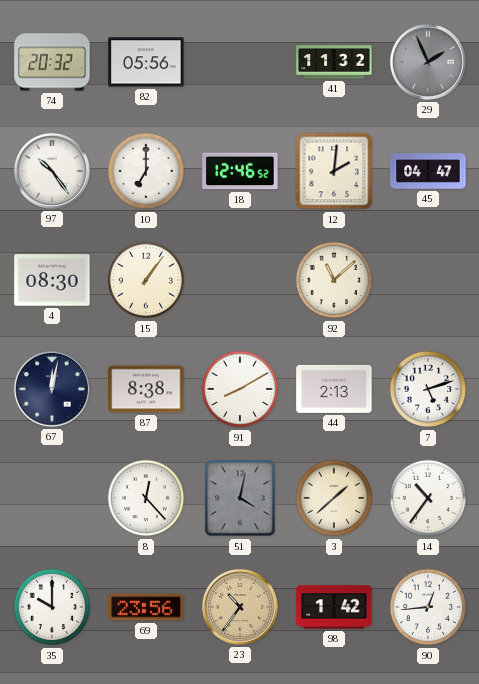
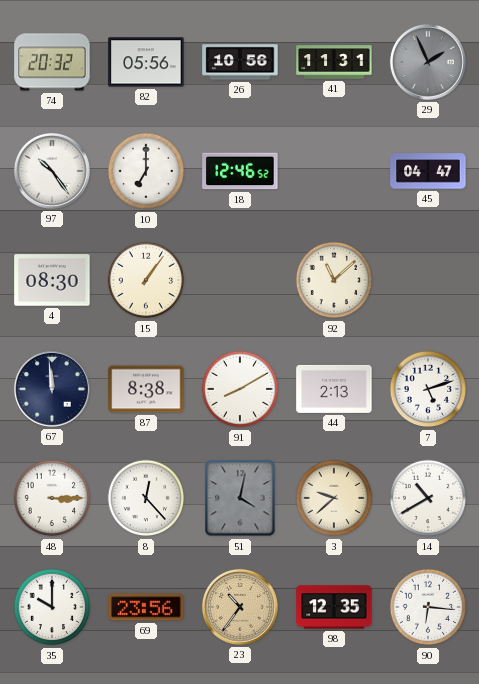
26: none -> 10:56
41: 11:32 -> 11:31
12: 2:01 -> none
67: 12:02 -> 11:59
48: none -> 3:15
3: 1:38 -> 9:38
14: 10:36 -> 10:40
98: 1:42 -> 12:35
90: 12:44 -> 6:16
